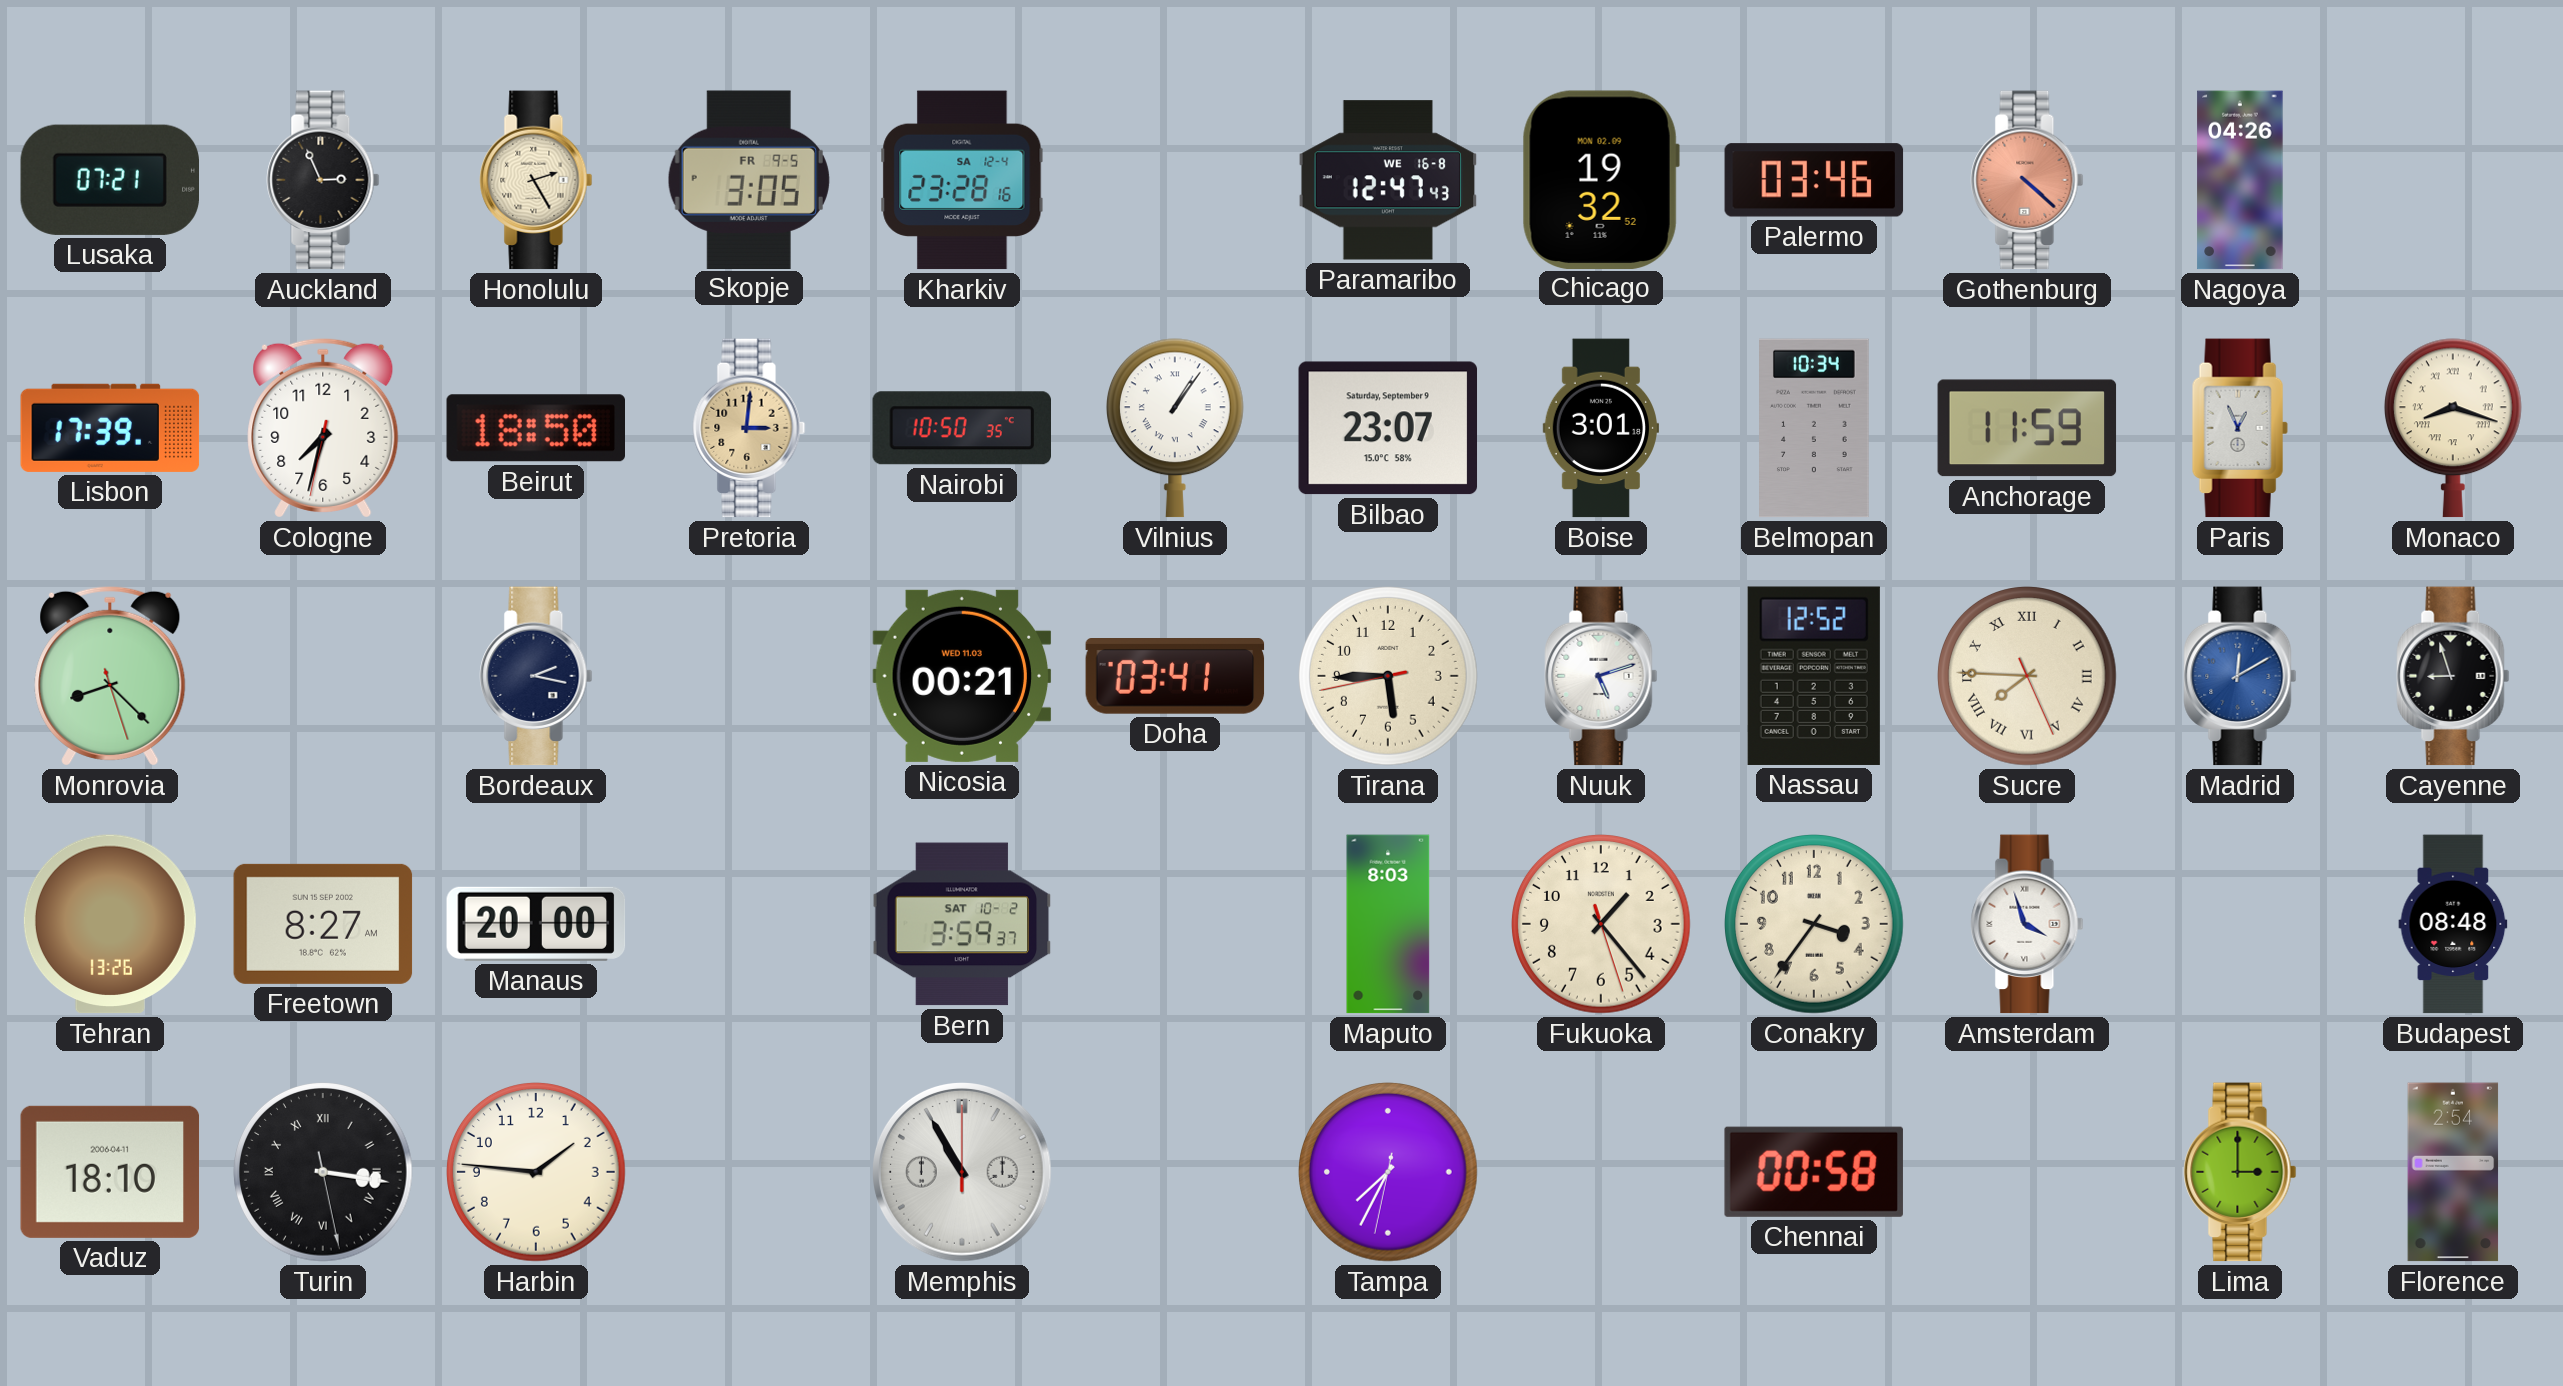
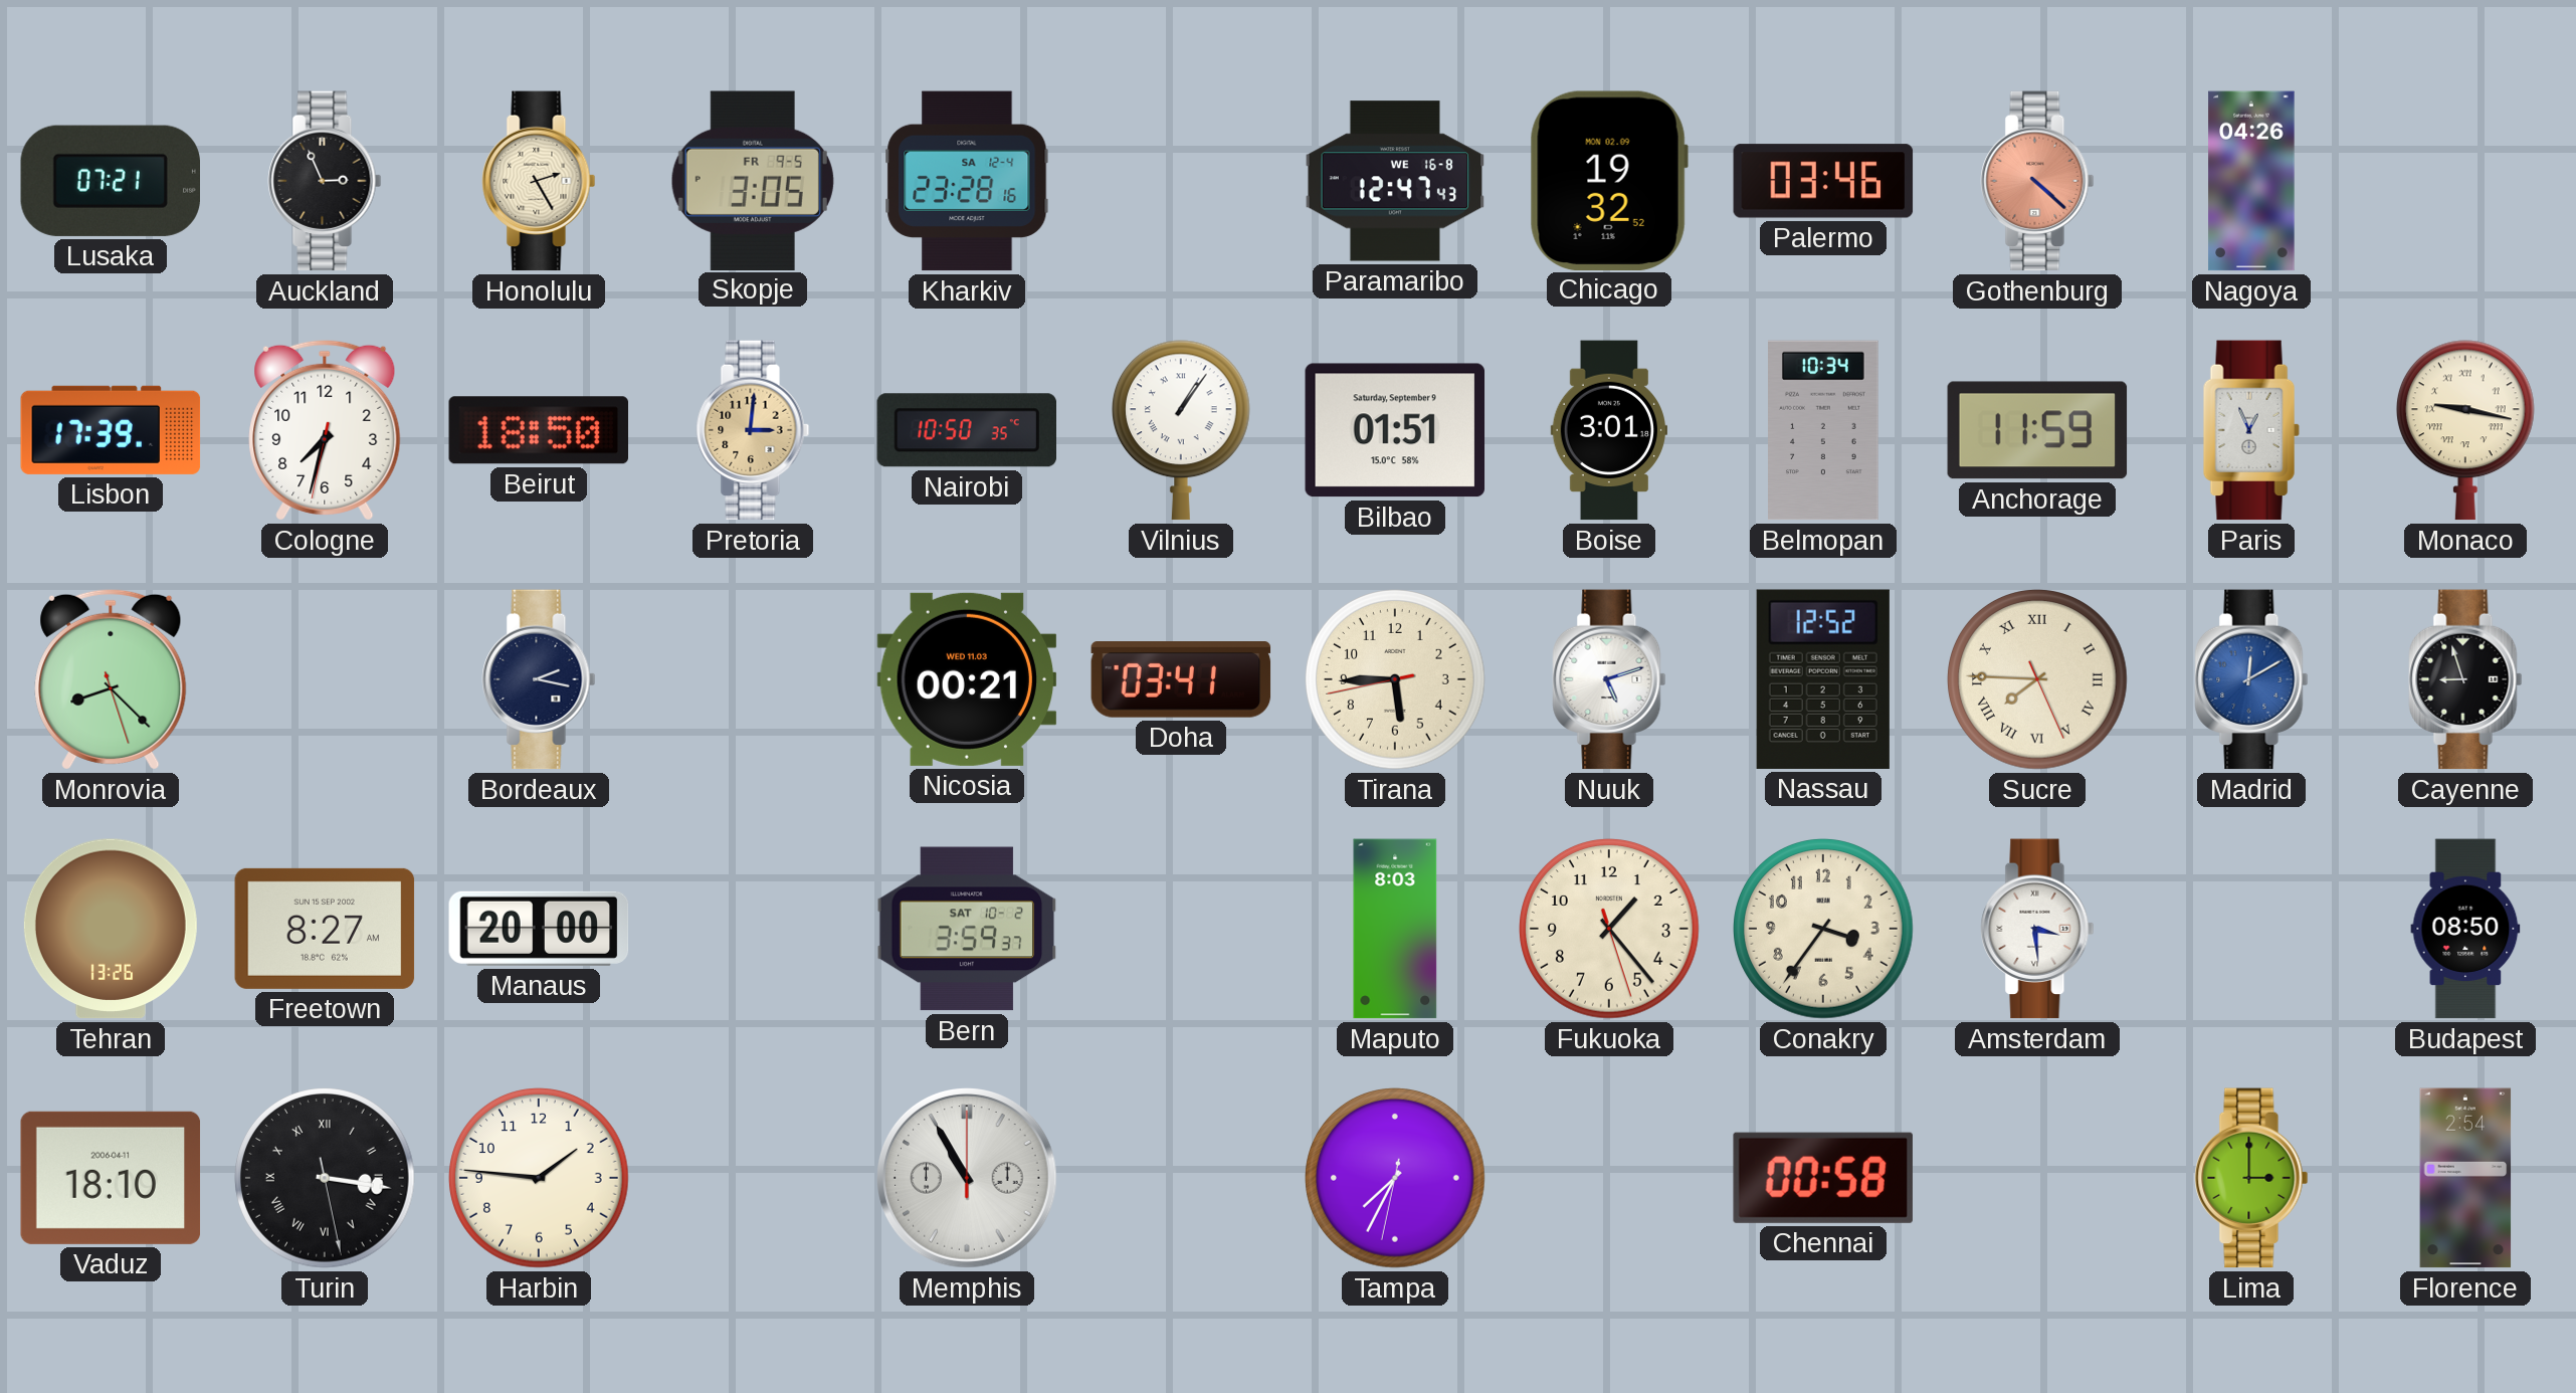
Bilbao: 23:07 -> 01:51
Monaco: 8:18 -> 9:17
Amsterdam: 3:57 -> 3:29
Budapest: 08:48 -> 08:50
